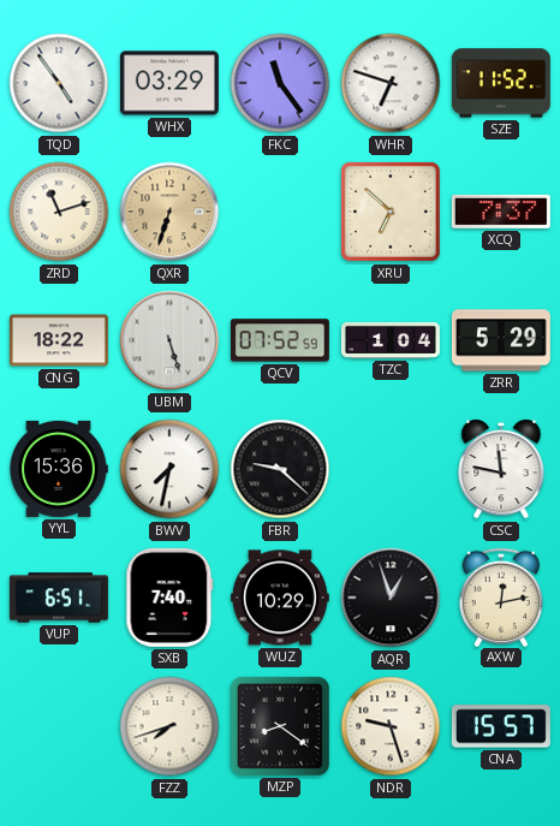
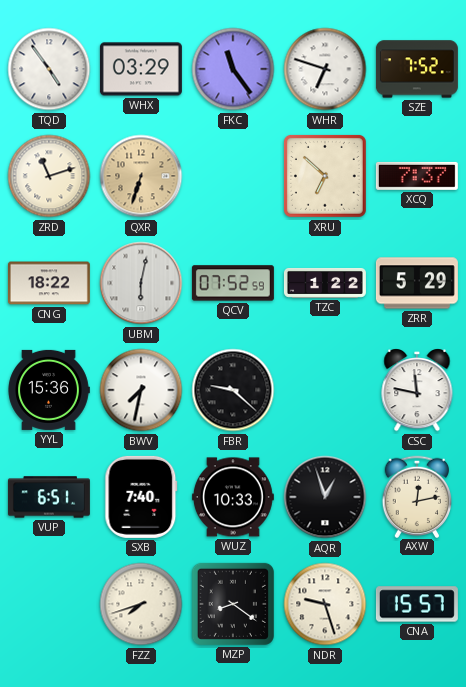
SZE: 11:52 -> 7:52
UBM: 5:27 -> 6:02
TZC: 1:04 -> 1:22
WUZ: 10:29 -> 10:33
